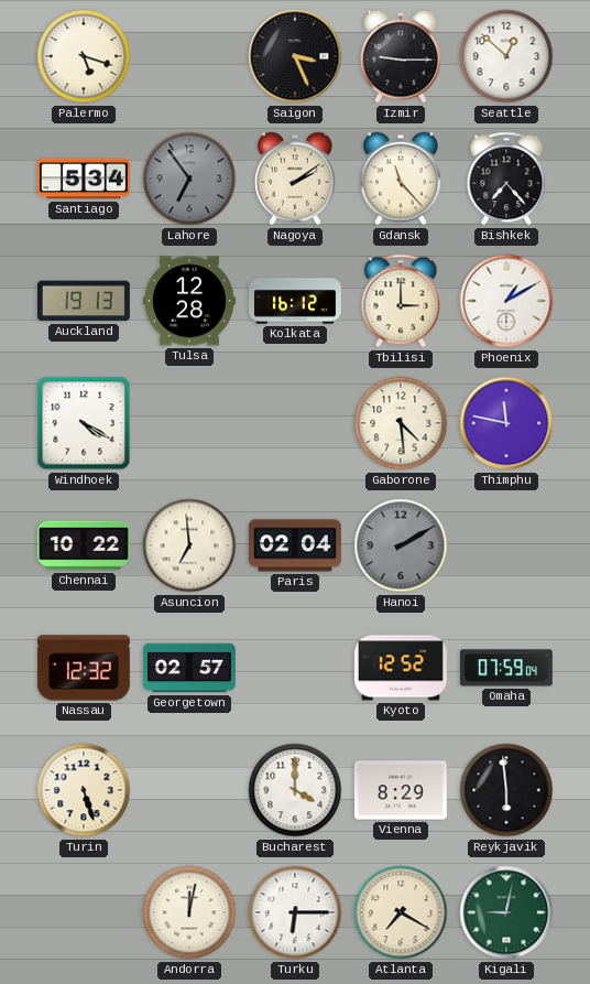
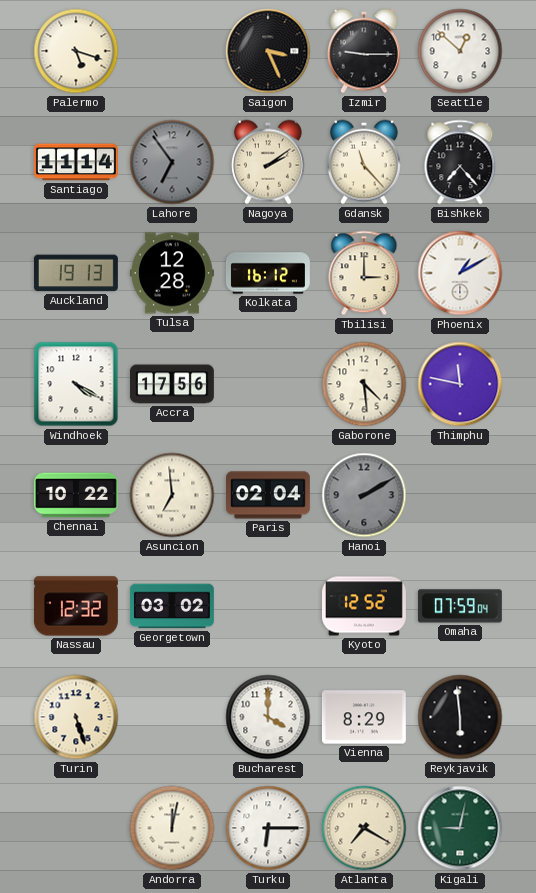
Santiago: 5:34 -> 11:14
Accra: none -> 17:56
Georgetown: 02:57 -> 03:02
